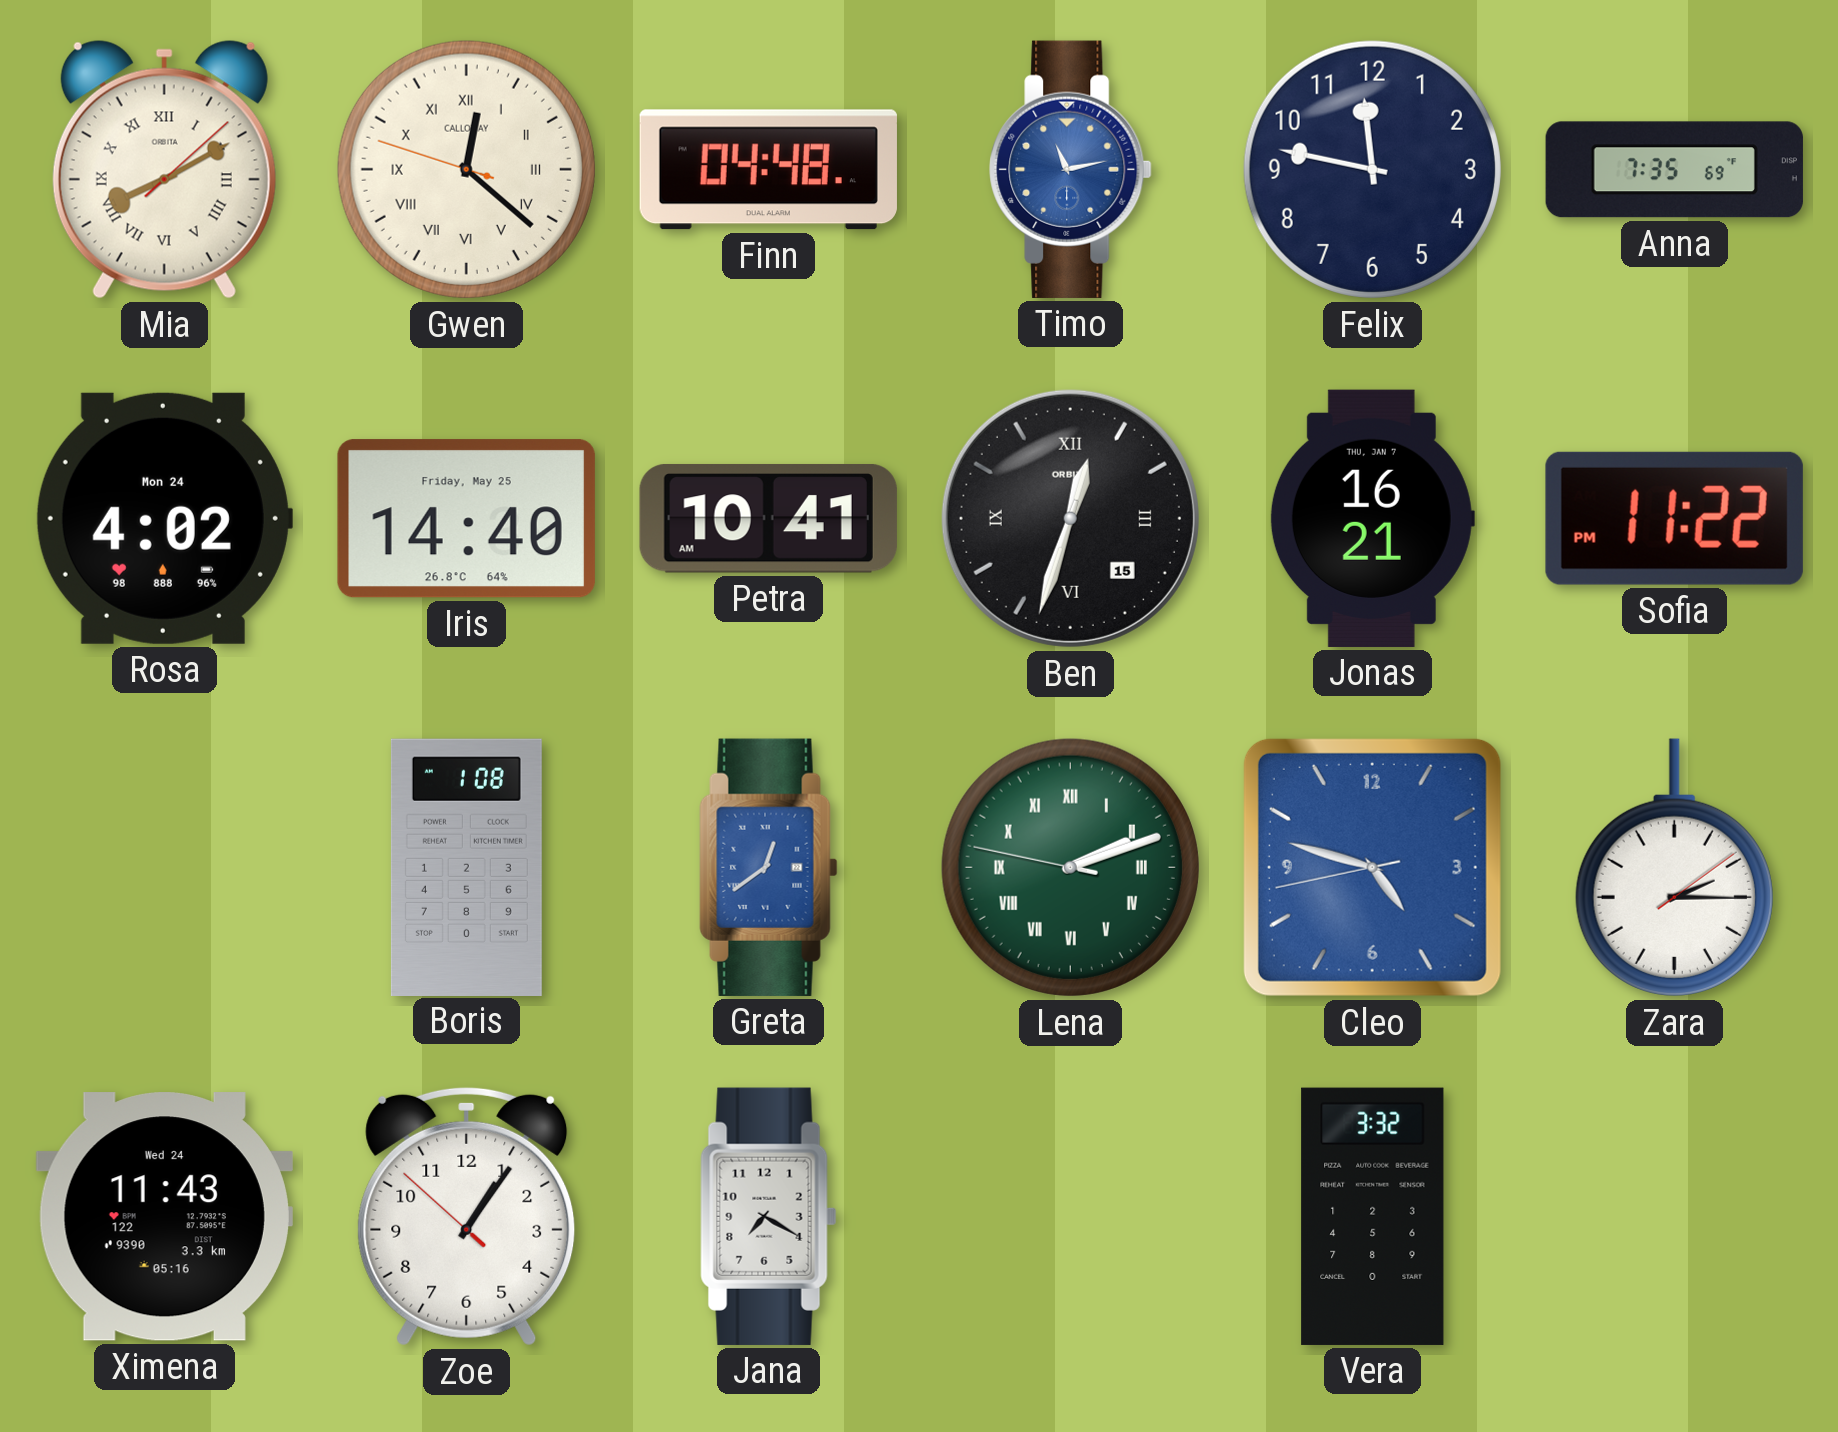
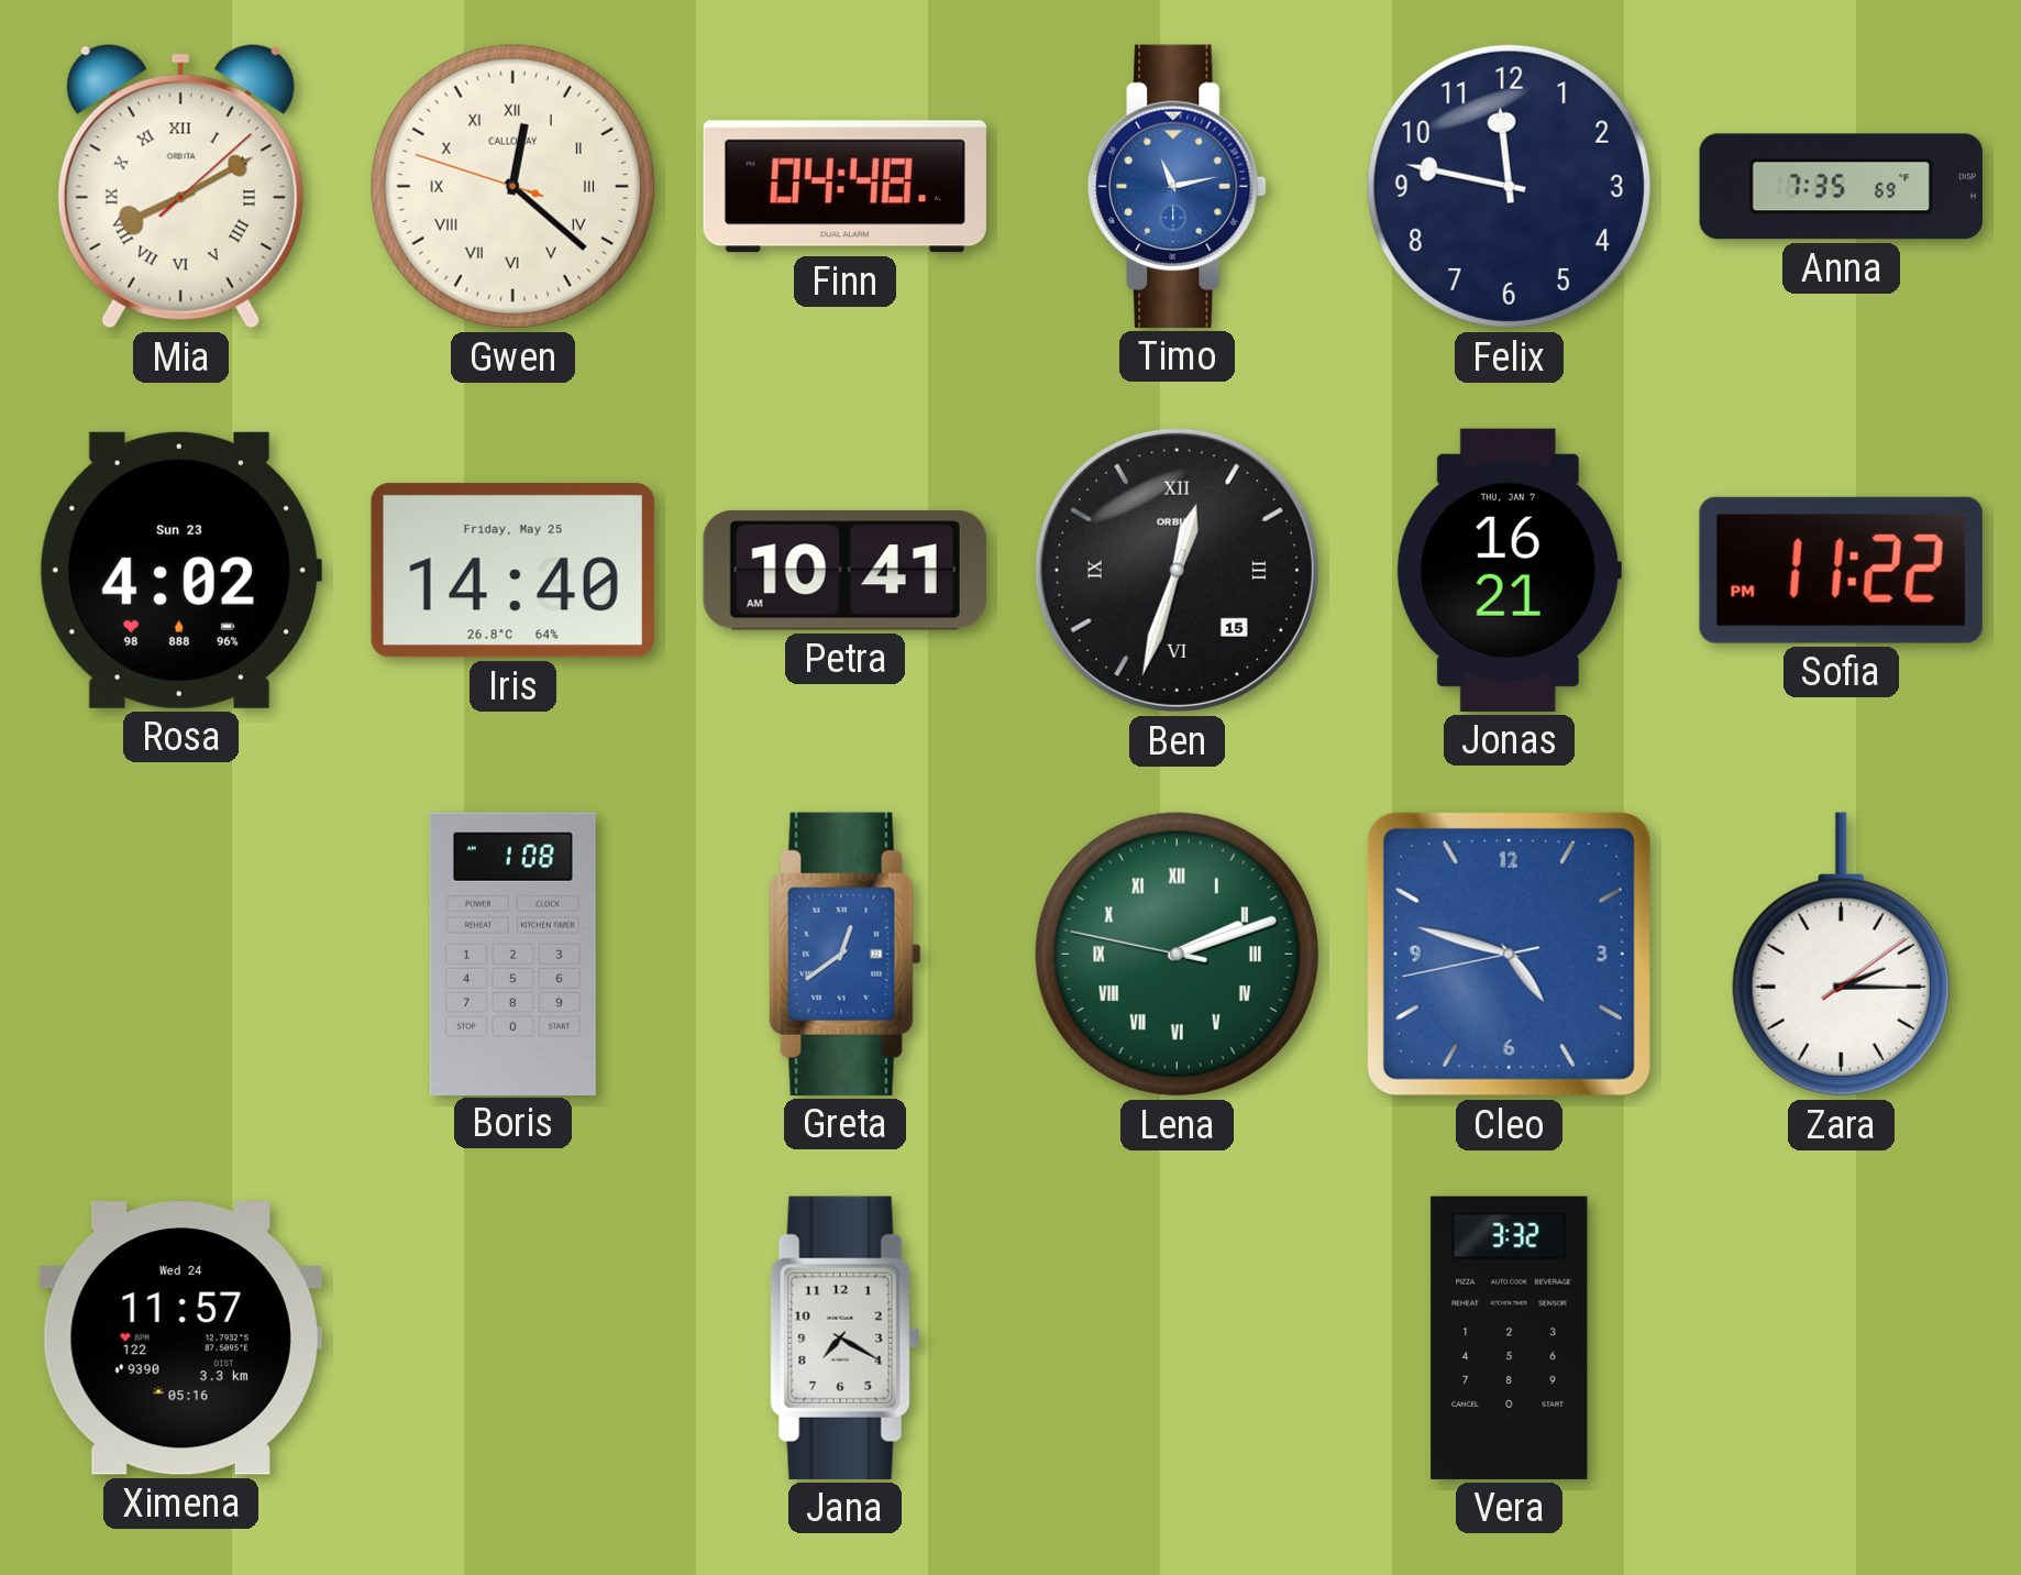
Rosa date: Mon 24 -> Sun 23
Ximena: 11:43 -> 11:57
Zoe: 1:05 -> none
